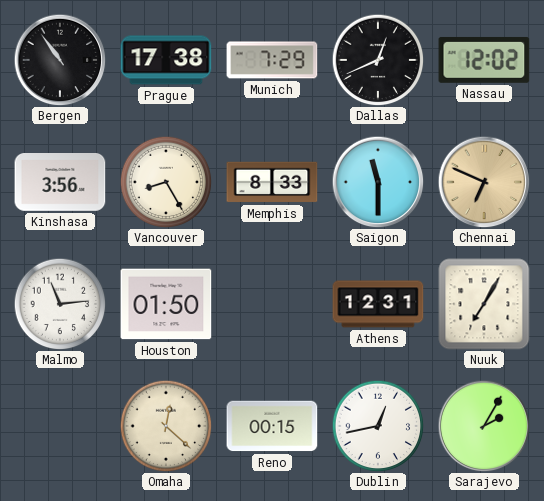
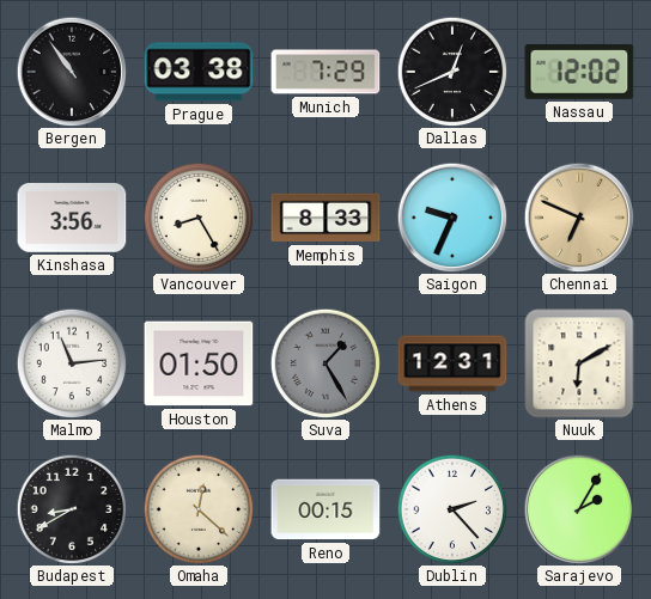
Prague: 17:38 -> 03:38
Saigon: 11:30 -> 9:34
Suva: none -> 1:25
Nuuk: 7:05 -> 6:10
Budapest: none -> 8:40
Dublin: 12:43 -> 2:23
